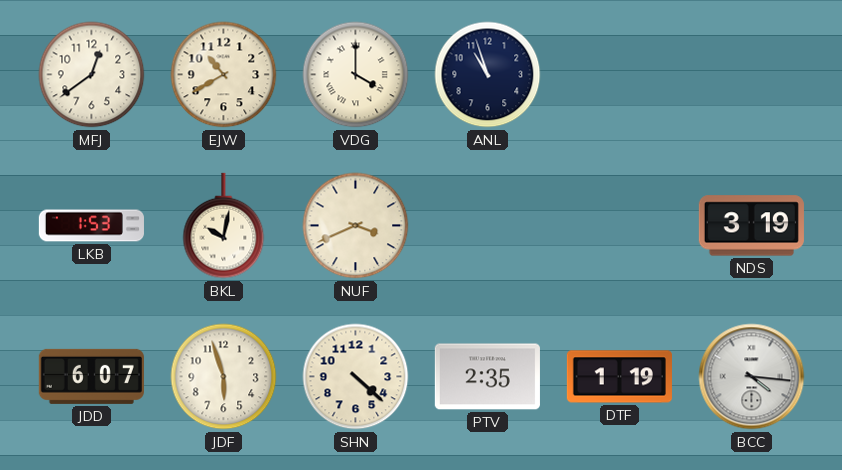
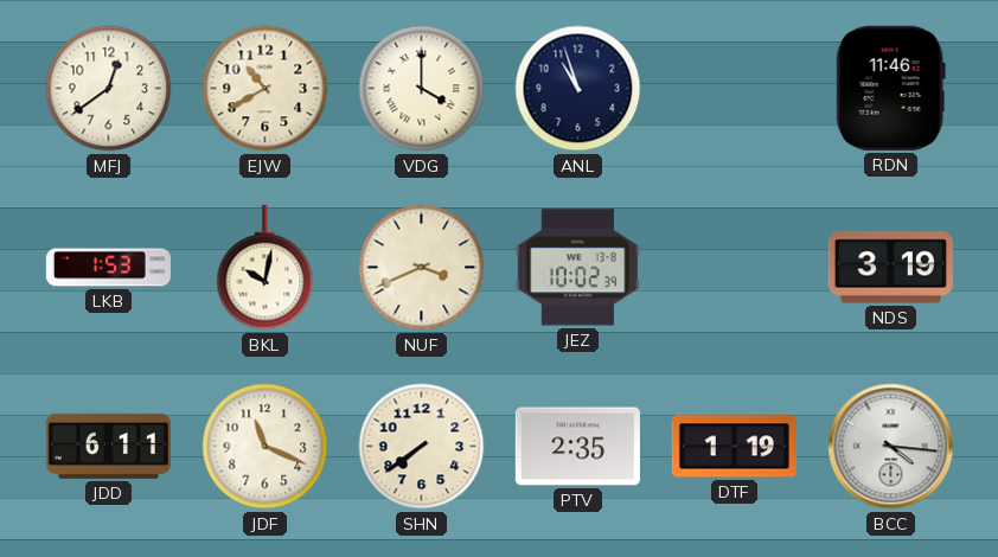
RDN: none -> 11:46
JEZ: none -> 10:02
JDD: 6:07 -> 6:11
JDF: 5:57 -> 11:19
SHN: 4:22 -> 7:39
